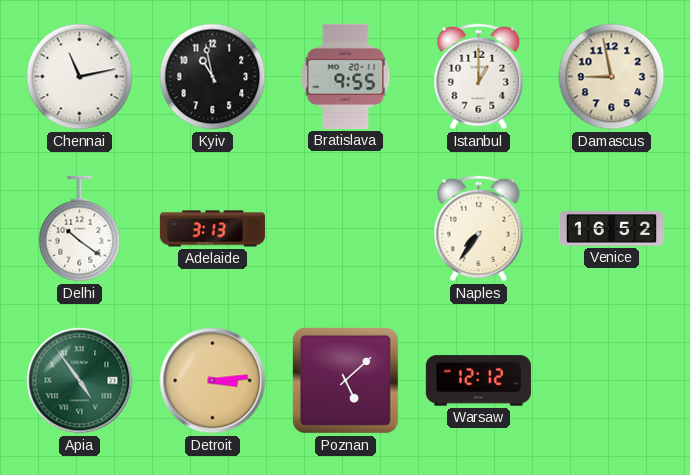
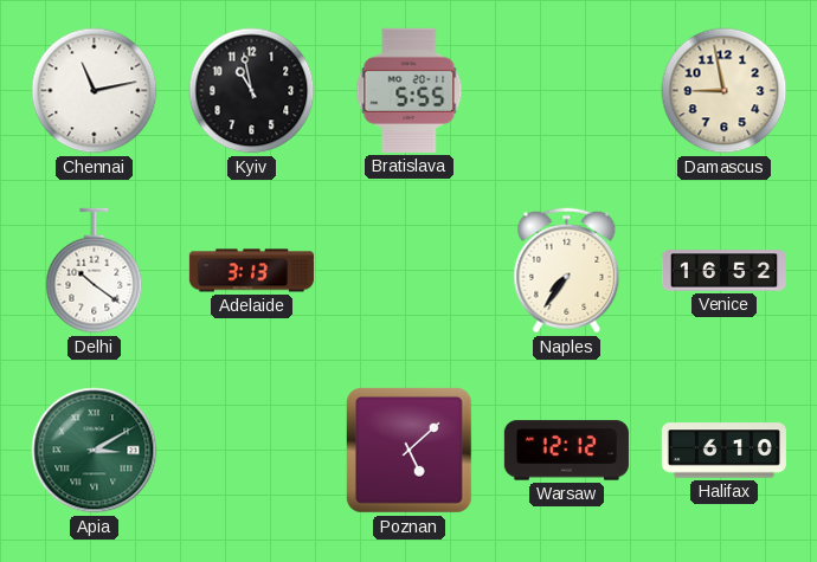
Bratislava: 9:55 -> 5:55
Istanbul: 1:00 -> none
Apia: 4:54 -> 3:10
Detroit: 3:14 -> none
Halifax: none -> 6:10
